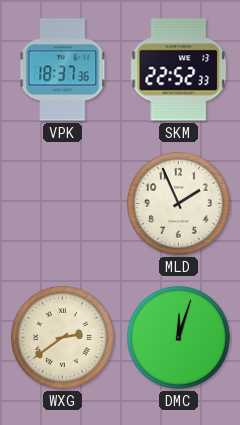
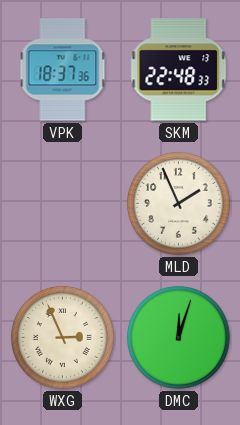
SKM: 22:52 -> 22:48
WXG: 2:39 -> 2:56
